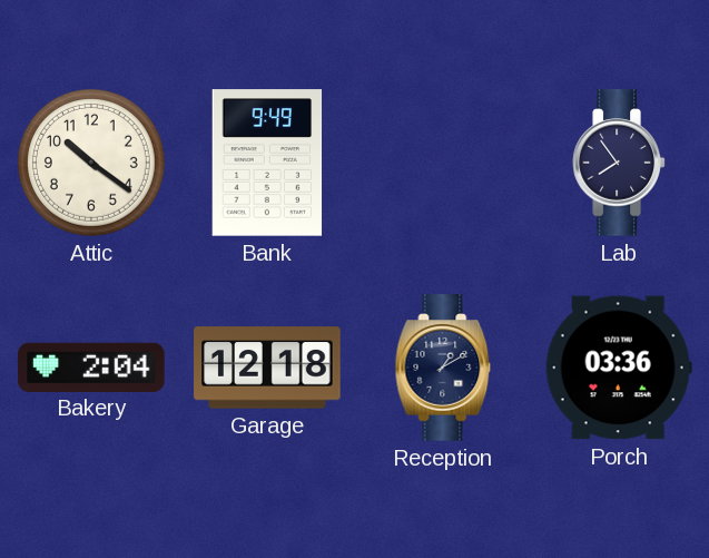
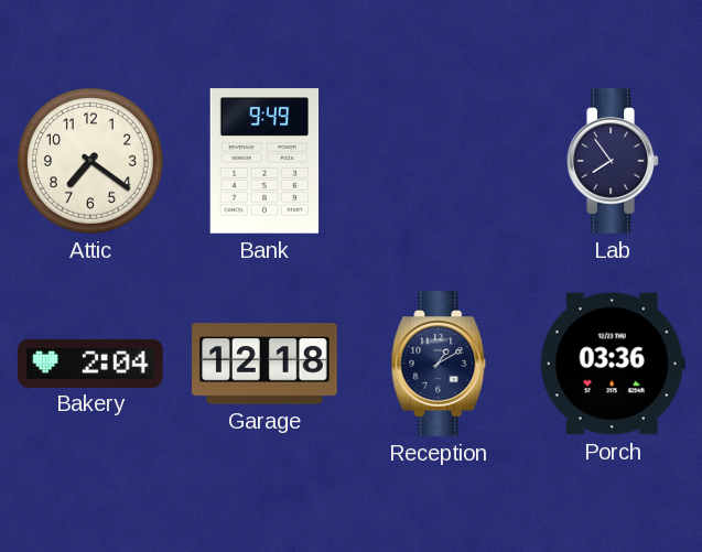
Attic: 10:21 -> 7:21
